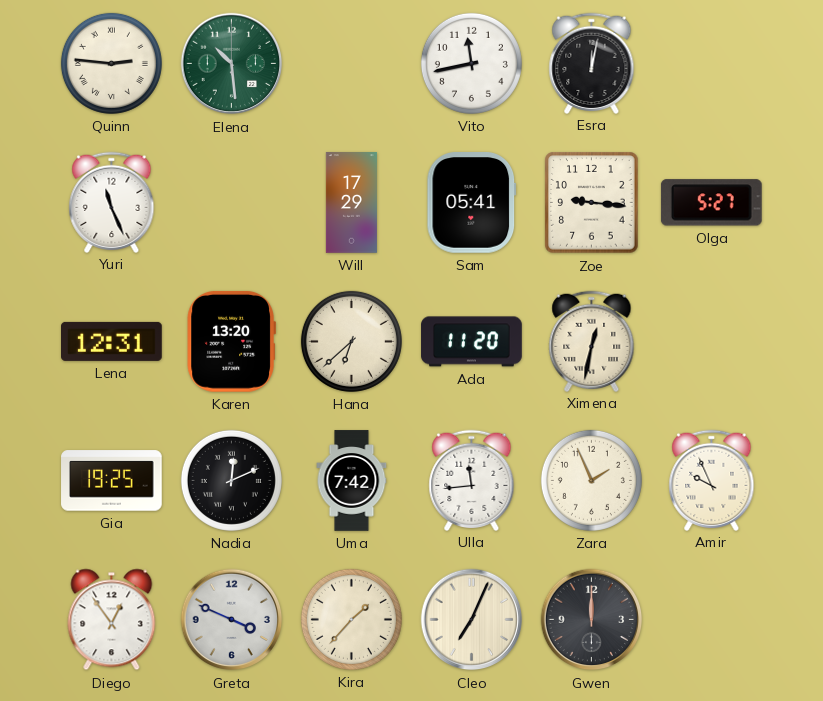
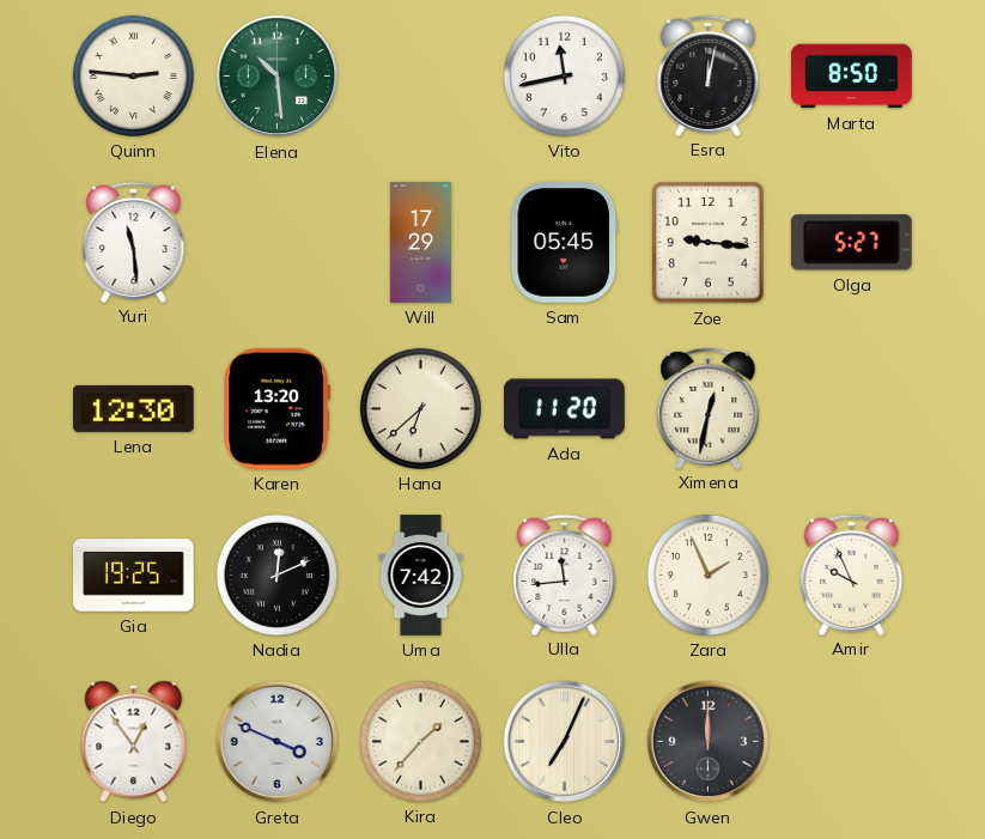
Marta: none -> 8:50
Yuri: 11:26 -> 11:29
Sam: 05:41 -> 05:45
Lena: 12:31 -> 12:30
